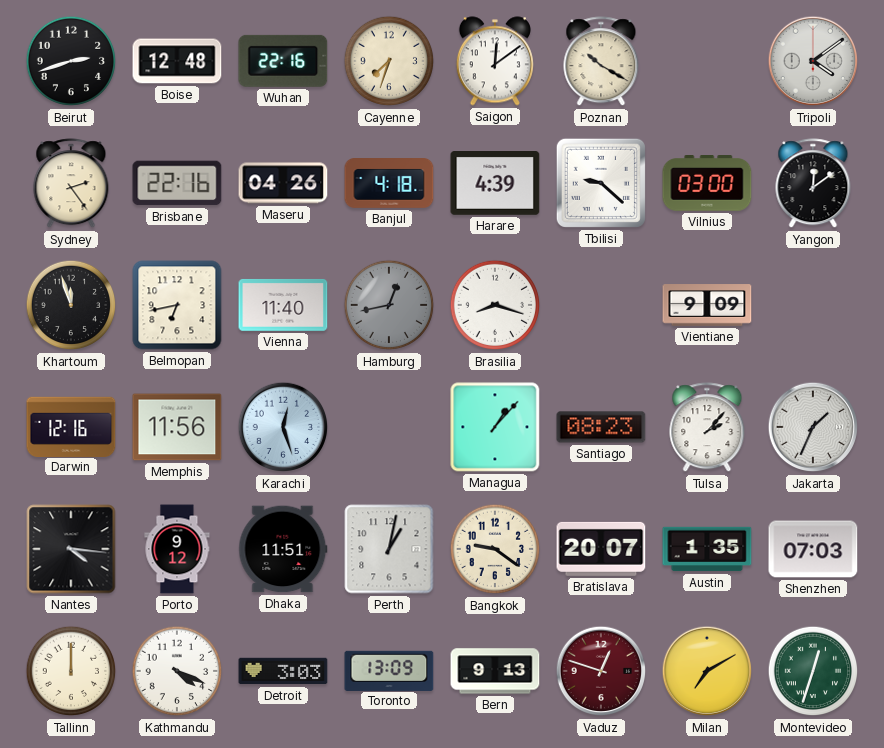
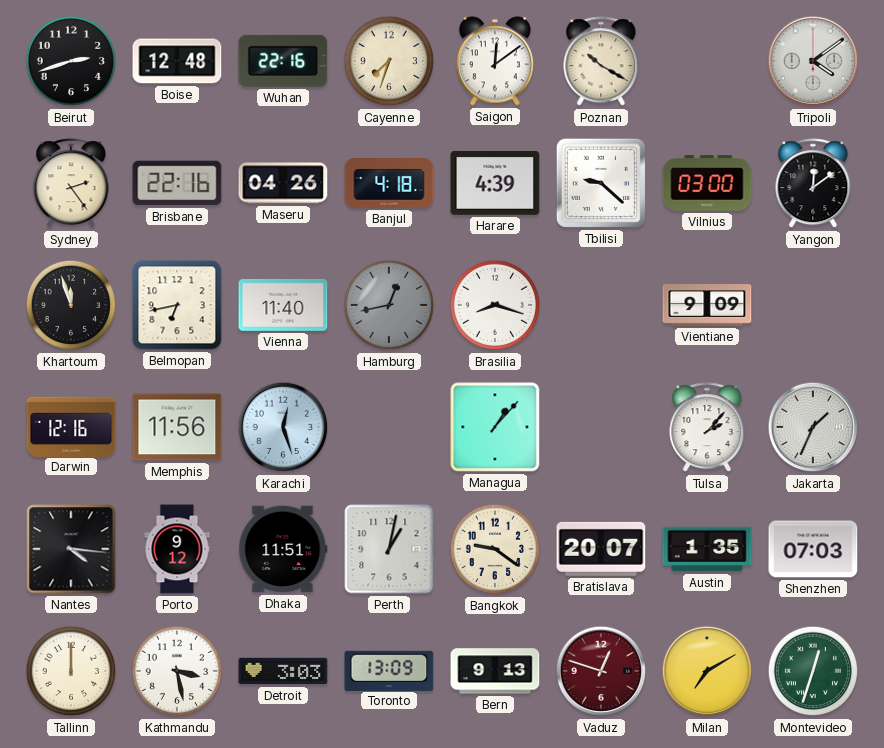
Santiago: 08:23 -> none
Kathmandu: 4:19 -> 3:28
